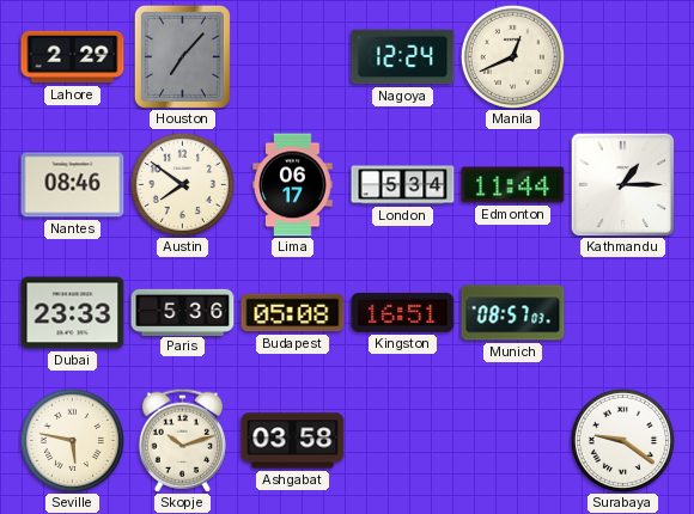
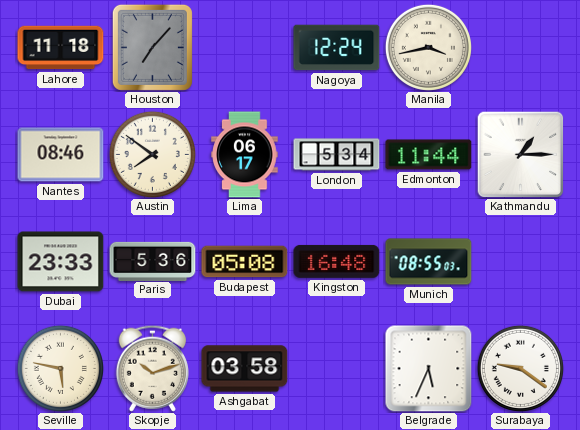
Lahore: 2:29 -> 11:18
Manila: 12:41 -> 3:43
Kingston: 16:51 -> 16:48
Munich: 08:57 -> 08:55
Belgrade: none -> 5:34
